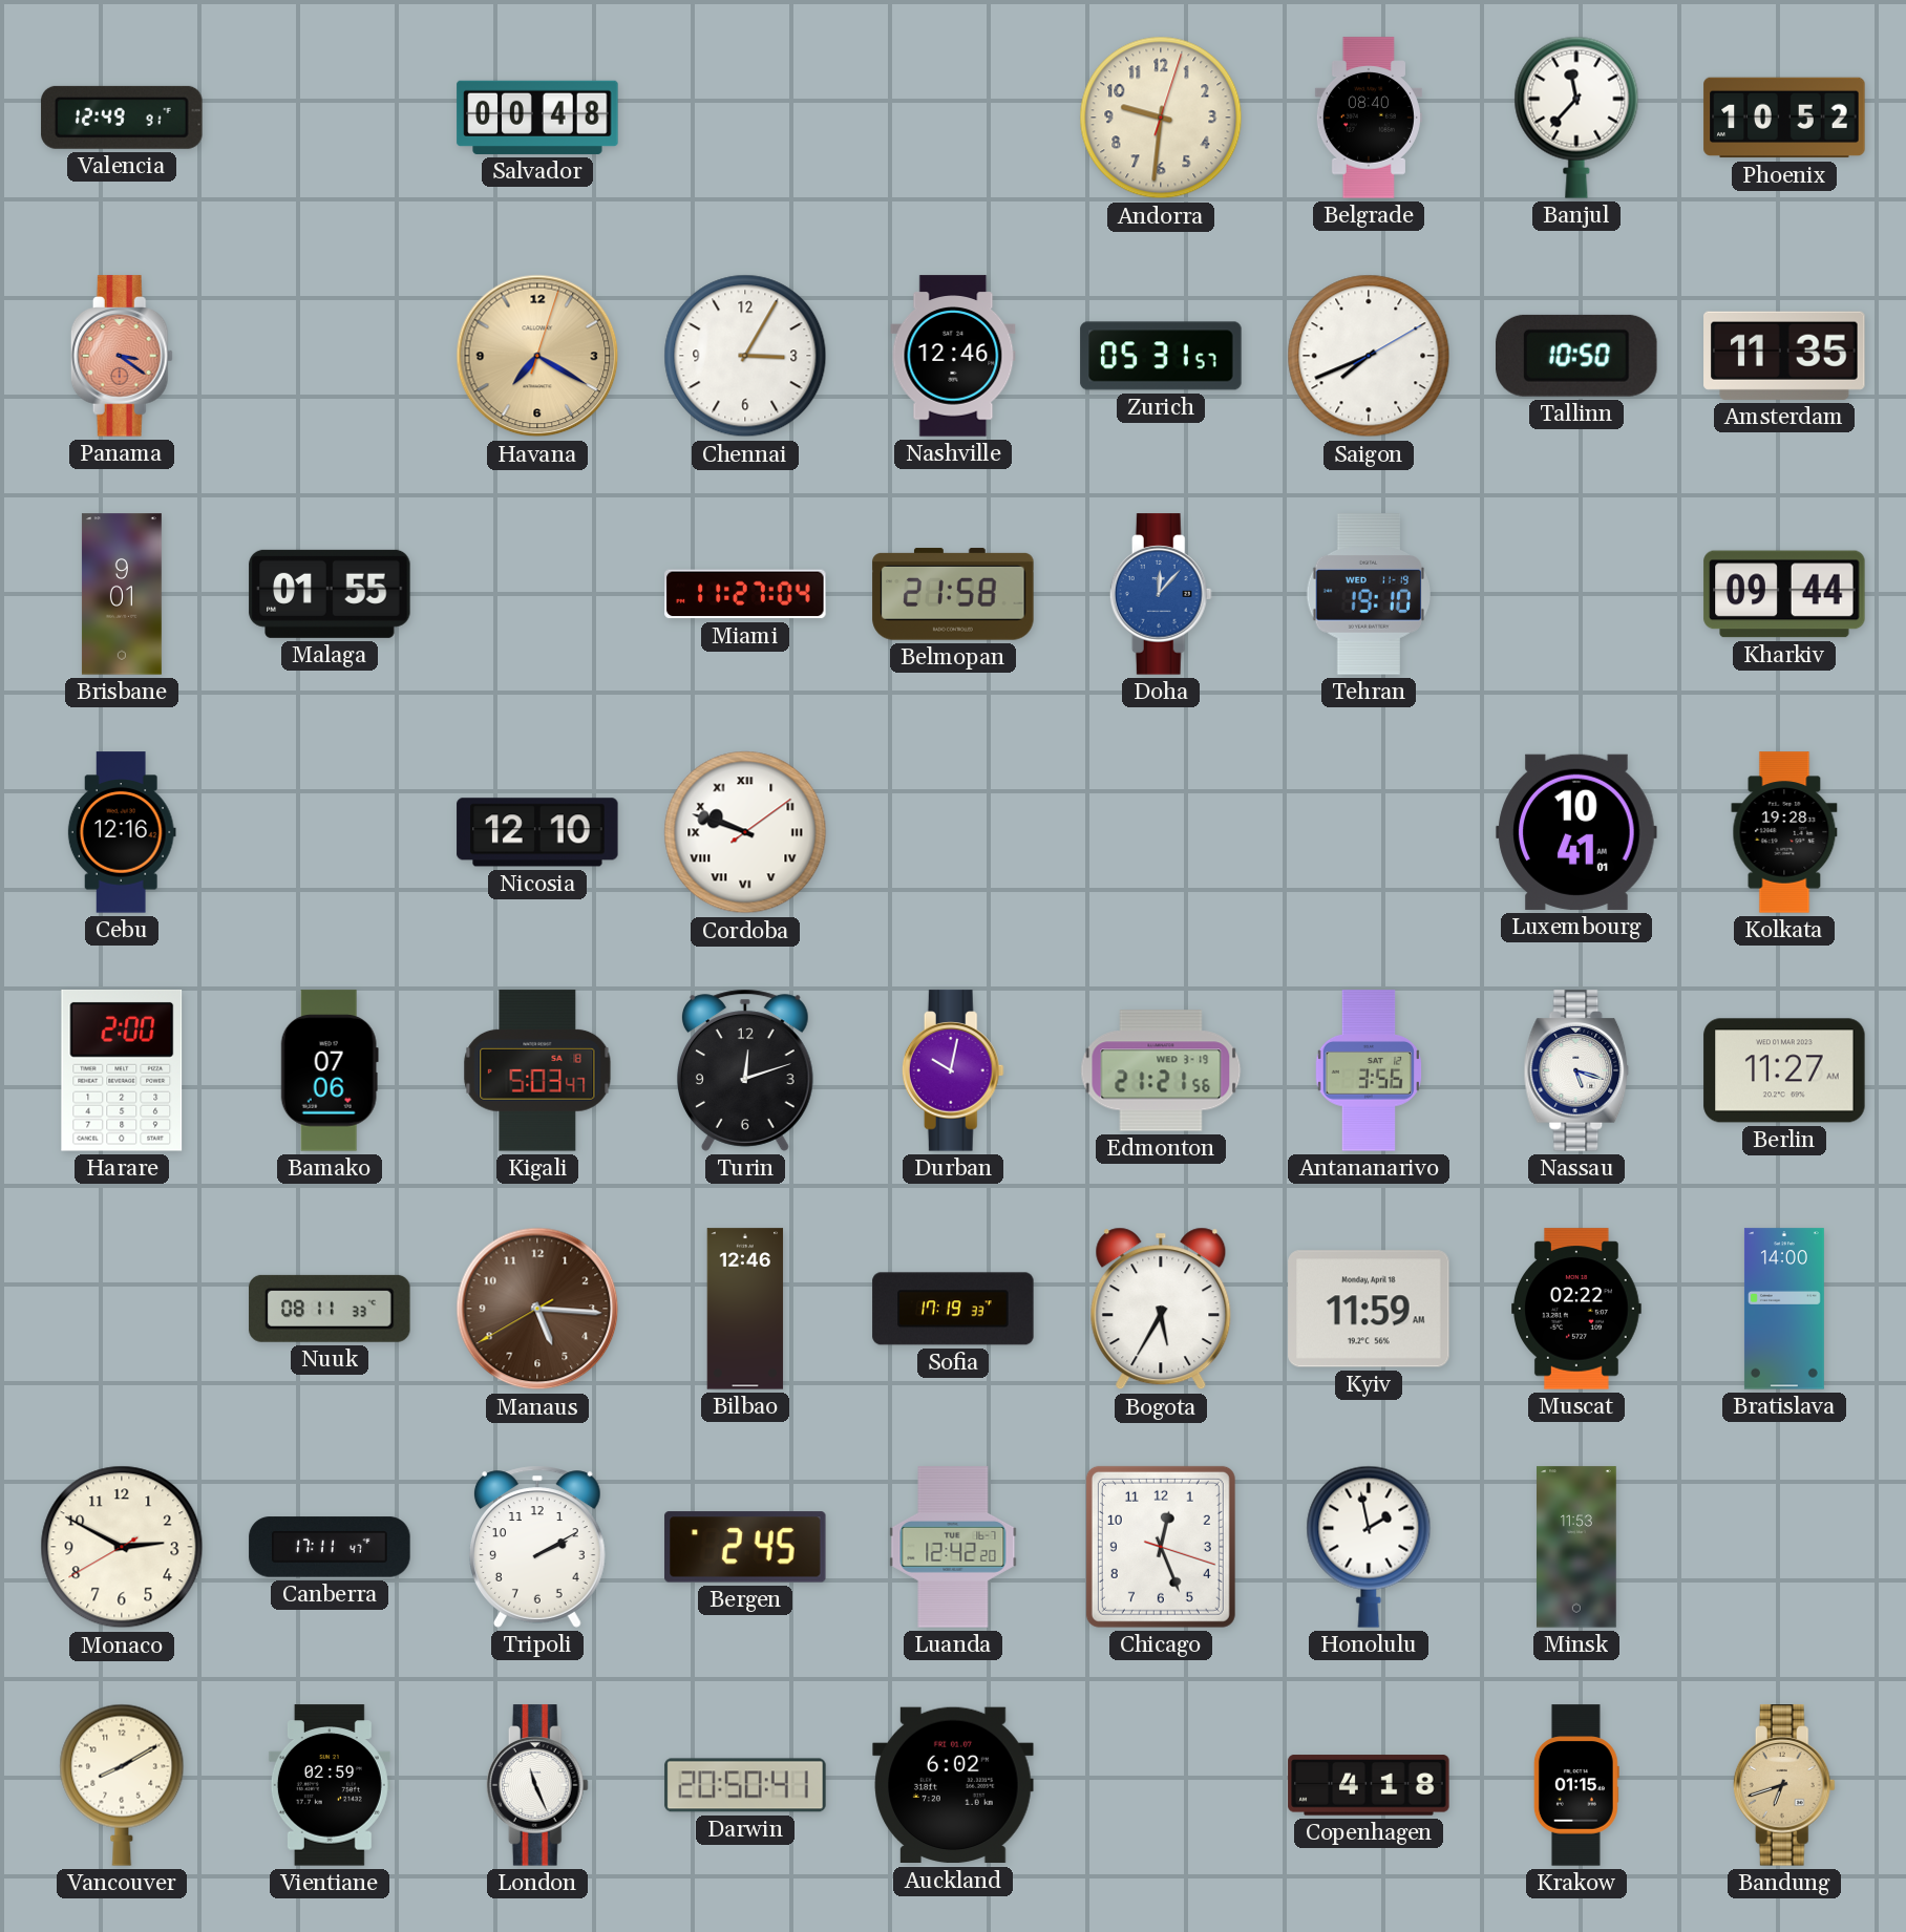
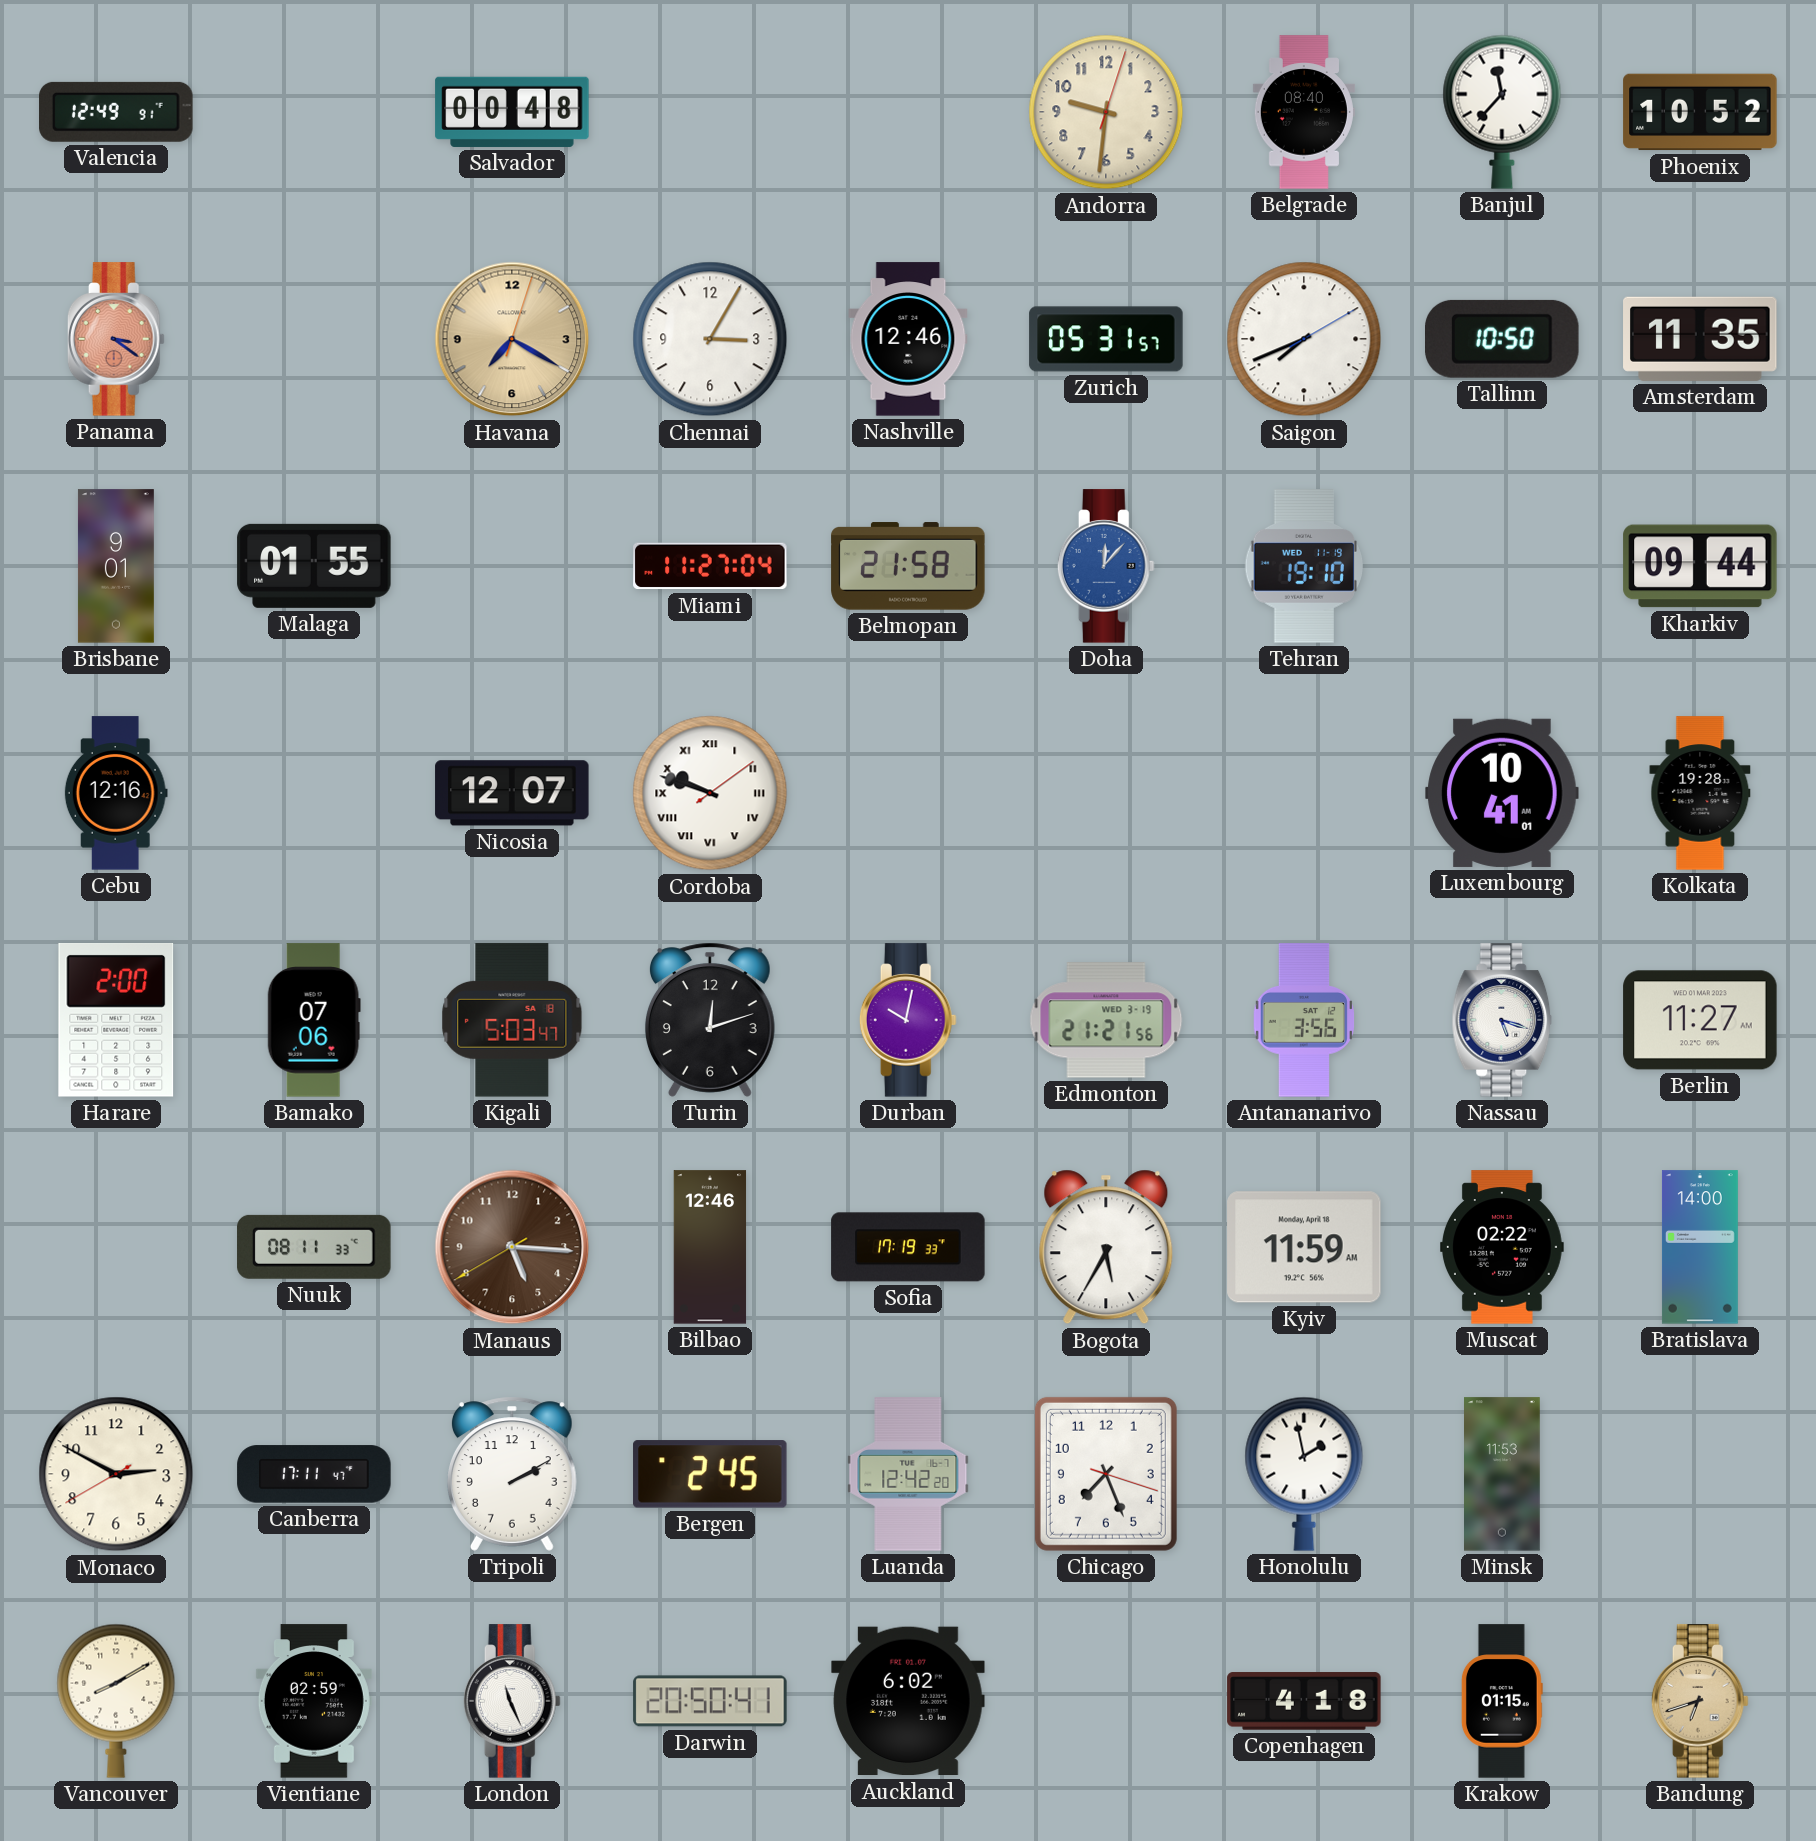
Nicosia: 12:10 -> 12:07
Chicago: 12:26 -> 7:26
